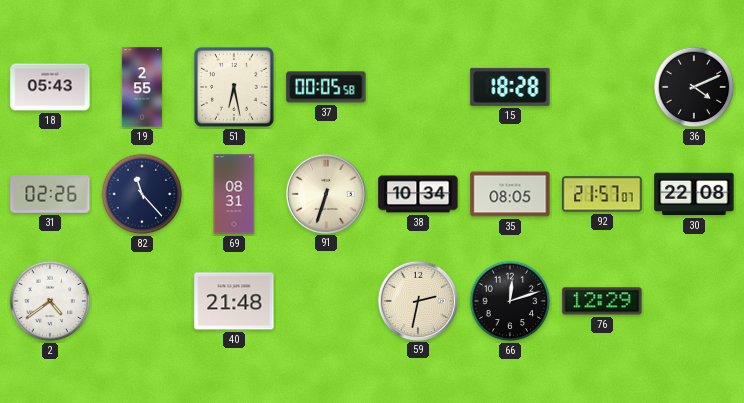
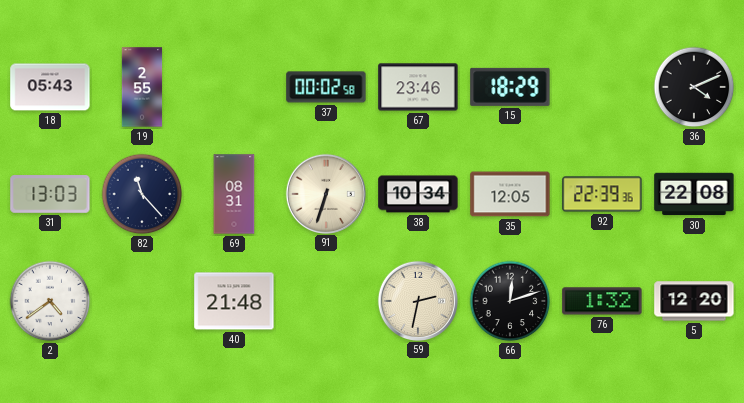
51: 6:28 -> none
37: 00:05 -> 00:02
67: none -> 23:46
15: 18:28 -> 18:29
31: 02:26 -> 13:03
35: 08:05 -> 12:05
92: 21:57 -> 22:39
76: 12:29 -> 1:32
5: none -> 12:20
